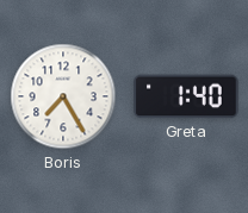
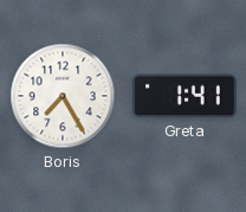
Greta: 1:40 -> 1:41
